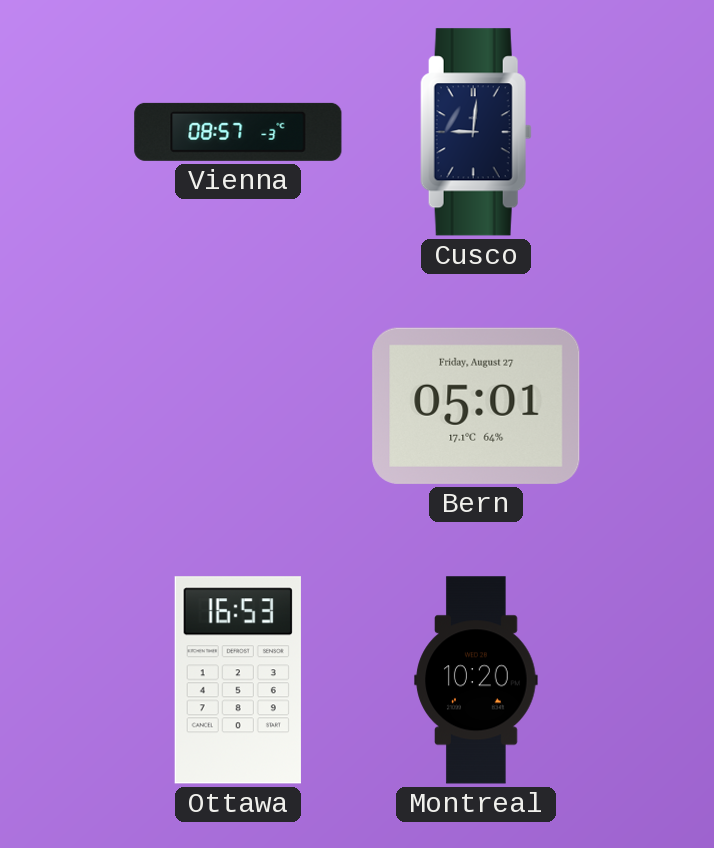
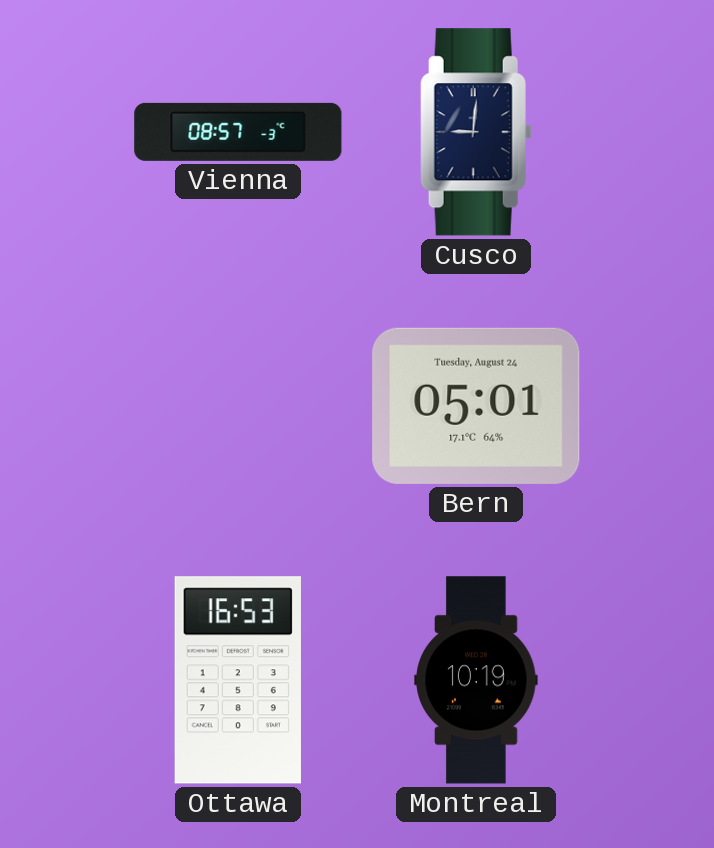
Bern date: Friday, August 27 -> Tuesday, August 24
Montreal: 10:20 -> 10:19
